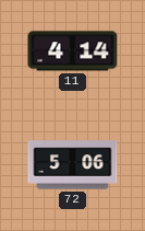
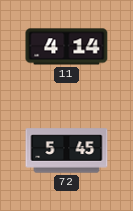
72: 5:06 -> 5:45
